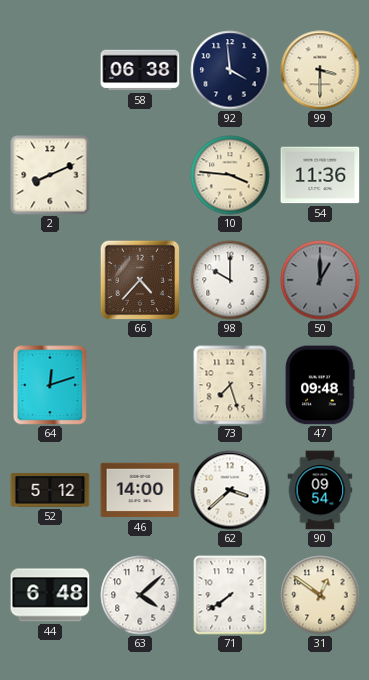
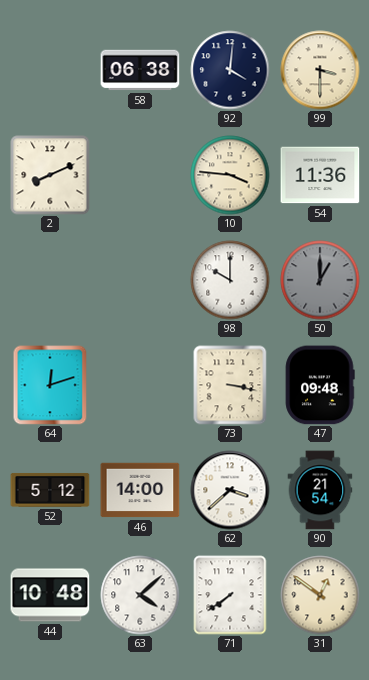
92: 3:59 -> 4:01
66: 4:37 -> none
73: 7:27 -> 3:17
90: 09:54 -> 21:54
44: 6:48 -> 10:48
